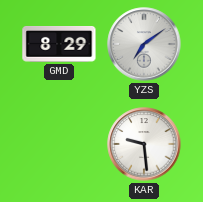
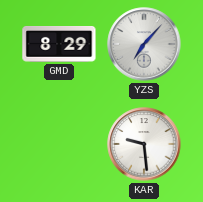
YZS: 7:09 -> 7:07
